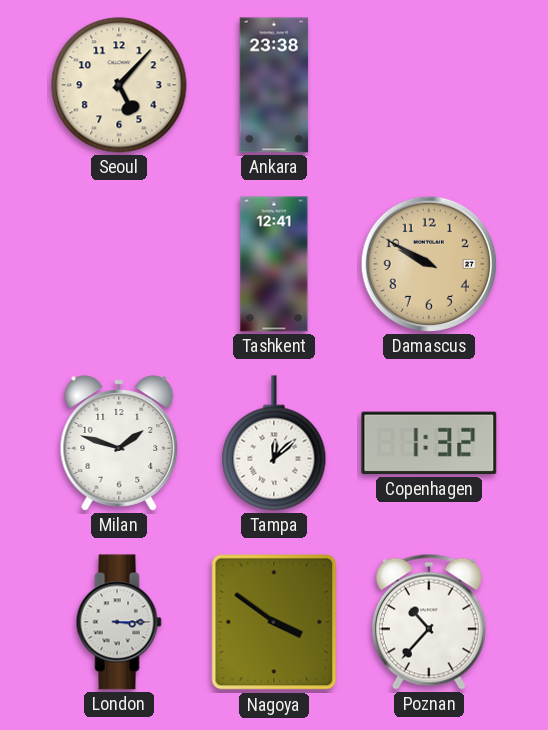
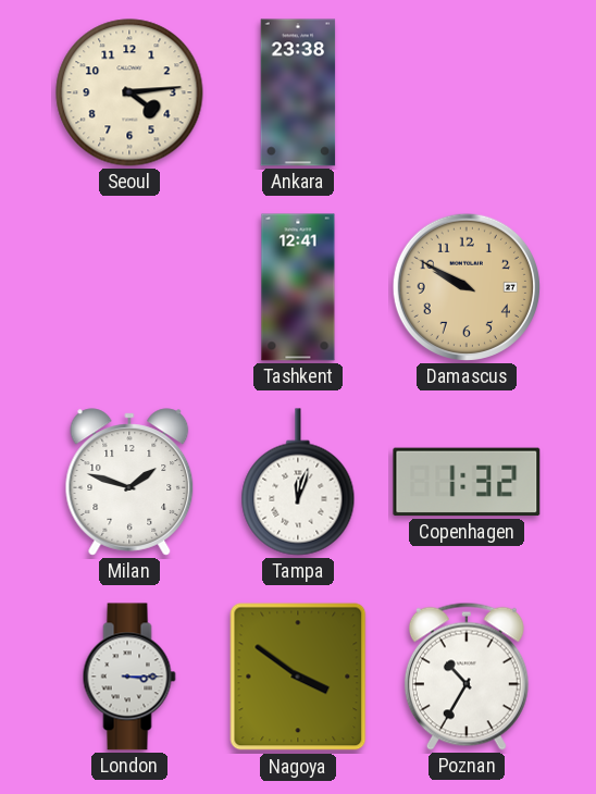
Seoul: 5:07 -> 4:14
Tampa: 12:08 -> 12:03
Poznan: 10:37 -> 10:35
